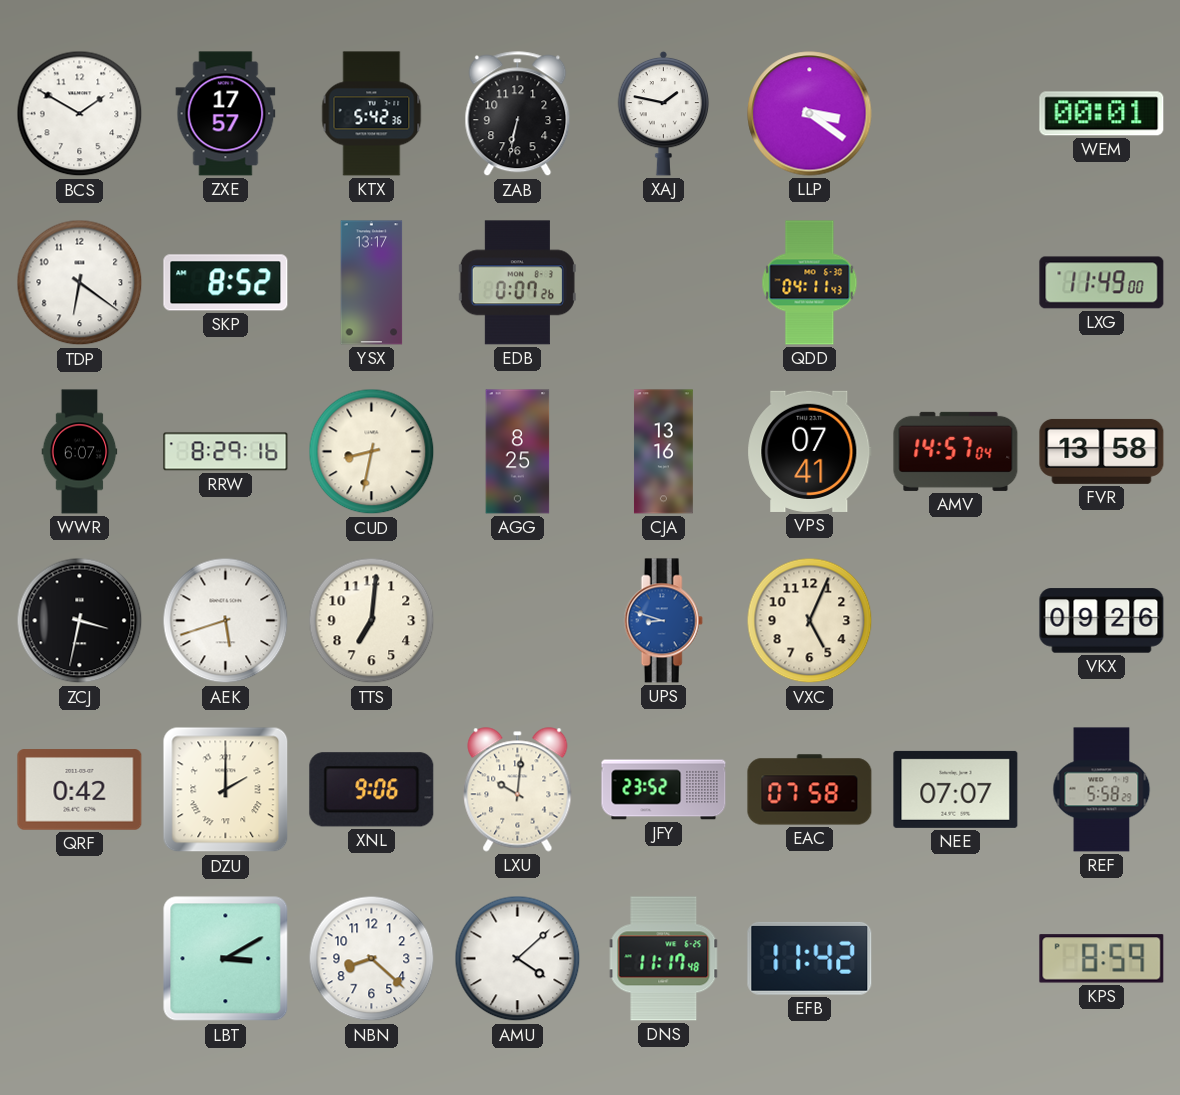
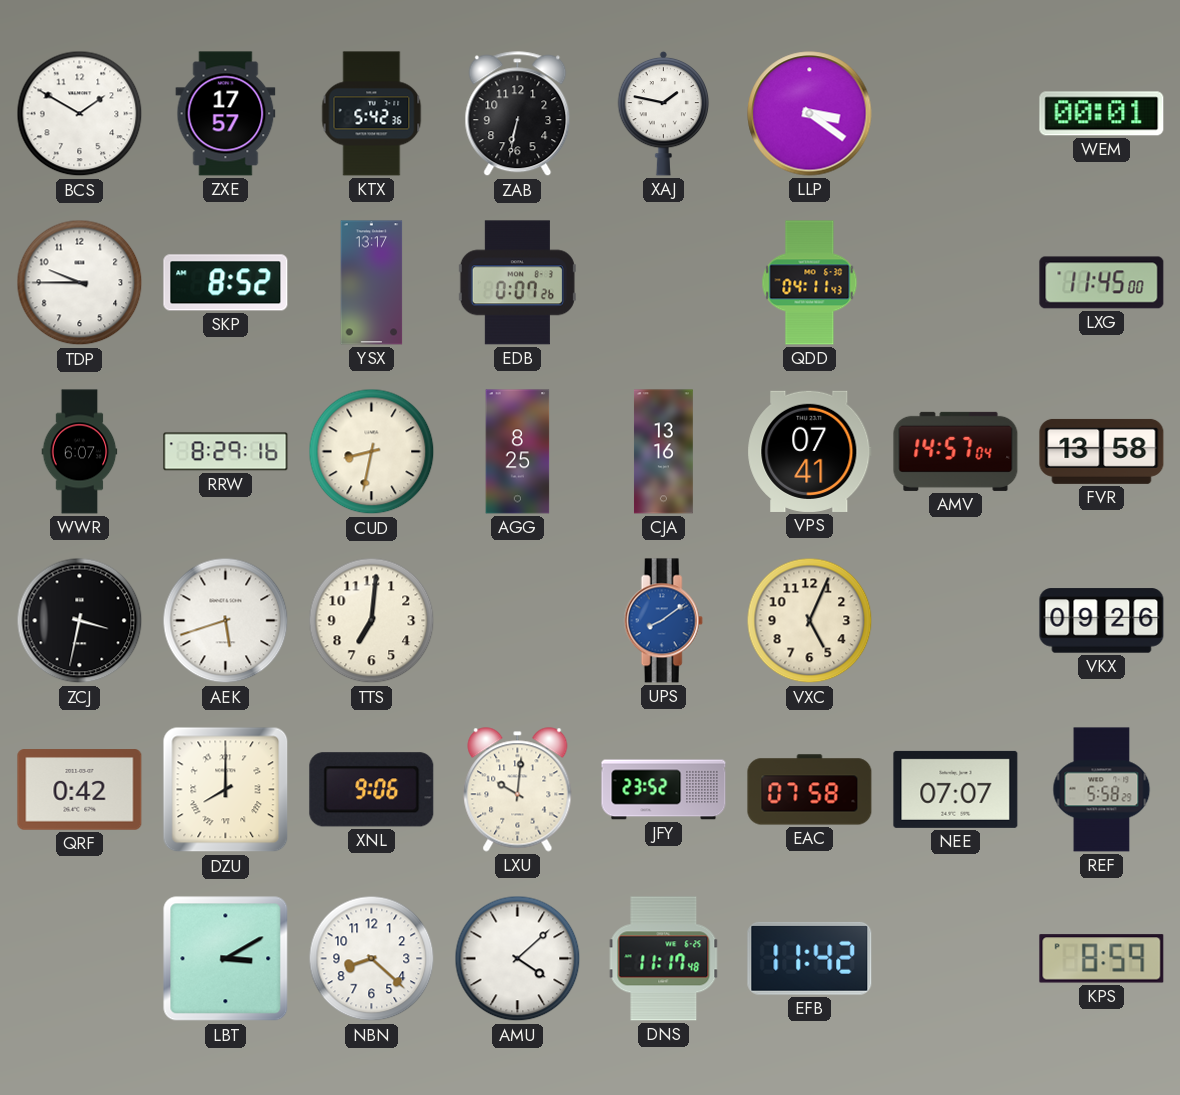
TDP: 6:21 -> 9:45
LXG: 11:49 -> 11:45
UPS: 8:48 -> 8:09
DZU: 2:00 -> 8:00
